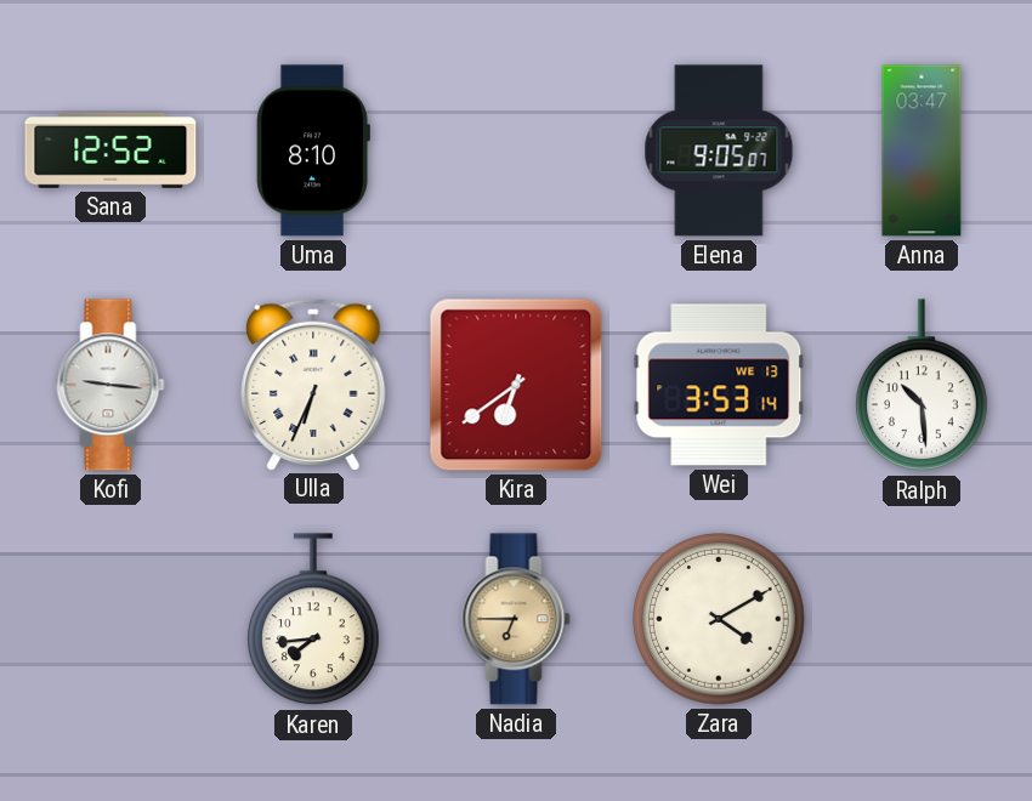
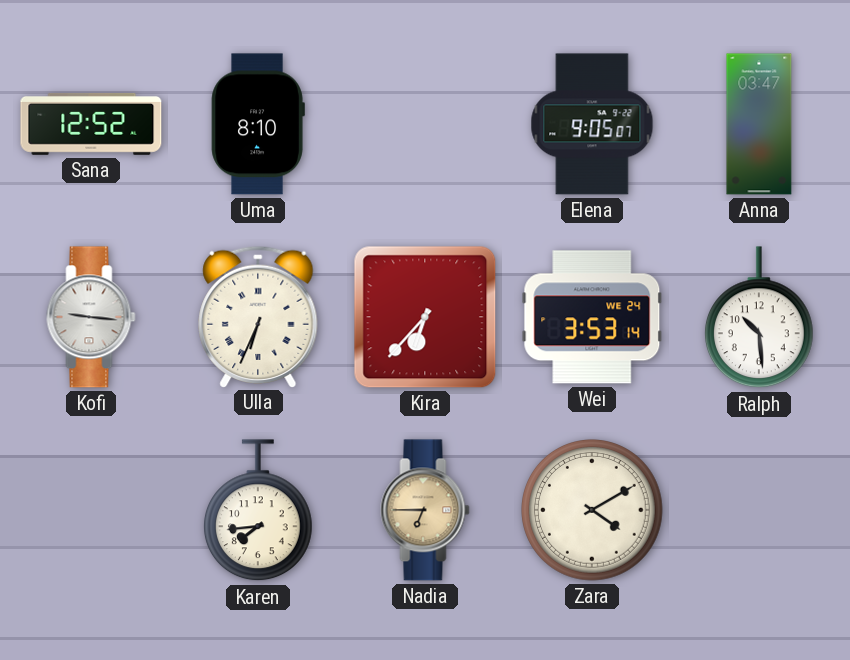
Kira: 6:39 -> 6:37
Wei date: WE 13 -> WE 24
